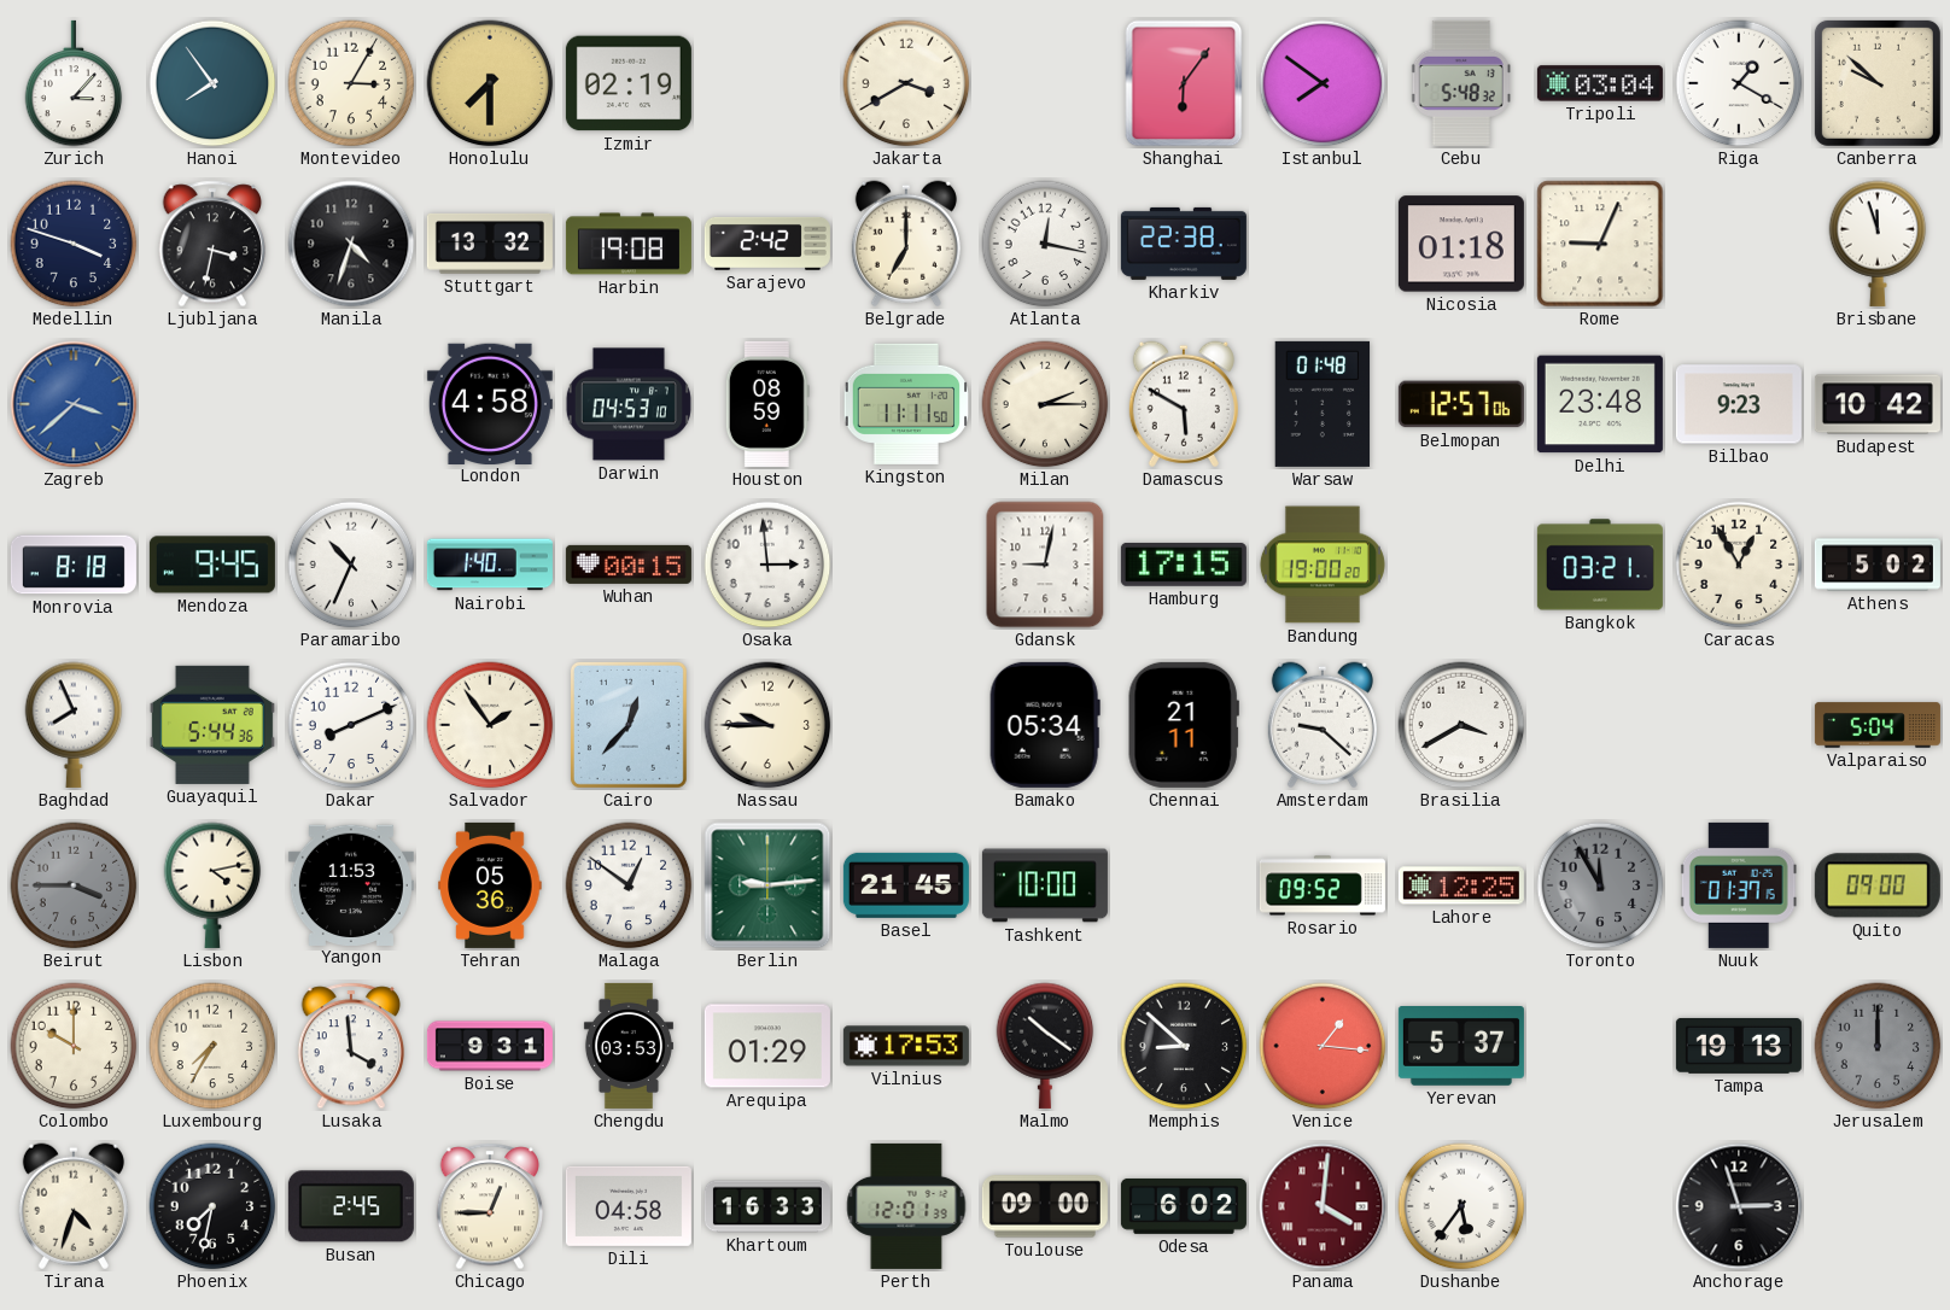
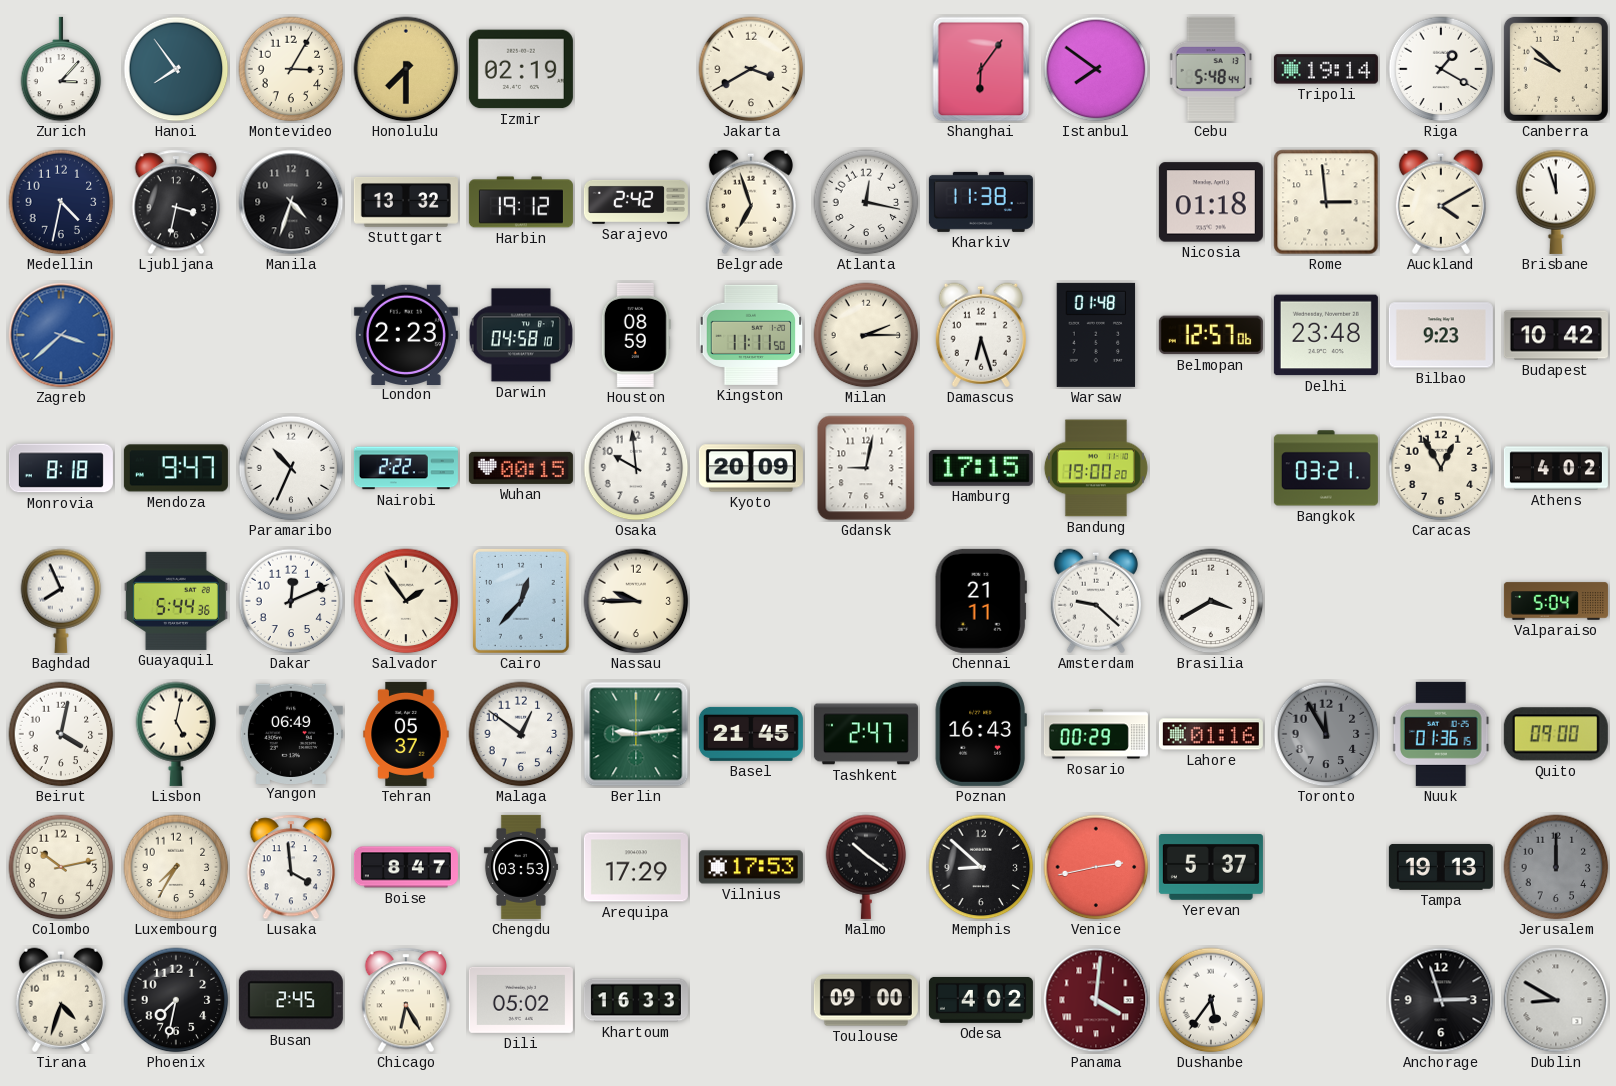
Cebu: 5:48:32 -> 5:48:44
Tripoli: 03:04 -> 19:14
Medellin: 3:48 -> 4:32
Harbin: 19:08 -> 19:12
Belgrade: 7:00 -> 6:57
Kharkiv: 22:38 -> 11:38
Rome: 9:04 -> 2:59
Auckland: none -> 4:10
London: 4:58 -> 2:23
Darwin: 04:53 -> 04:58
Damascus: 5:50 -> 6:27
Mendoza: 9:45 -> 9:47
Nairobi: 1:40 -> 2:22
Osaka: 2:59 -> 9:59
Kyoto: none -> 20:09
Athens: 5:02 -> 4:02
Dakar: 8:11 -> 12:11
Bamako: 05:34 -> none
Beirut: 3:45 -> 4:02
Beirut dial: grey -> white
Lisbon: 4:13 -> 5:02
Yangon: 11:53 -> 06:49
Tehran: 05:36 -> 05:37
Tashkent: 10:00 -> 2:47
Poznan: none -> 16:43
Rosario: 09:52 -> 00:29
Lahore: 12:25 -> 01:16
Nuuk: 01:37 -> 01:36
Colombo: 10:00 -> 10:13
Boise: 9:31 -> 8:47
Arequipa: 01:29 -> 17:29
Venice: 1:16 -> 2:43
Chicago: 12:45 -> 6:25
Dili: 04:58 -> 05:02
Perth: 12:01 -> none
Odesa: 6:02 -> 4:02
Dublin: none -> 8:50
